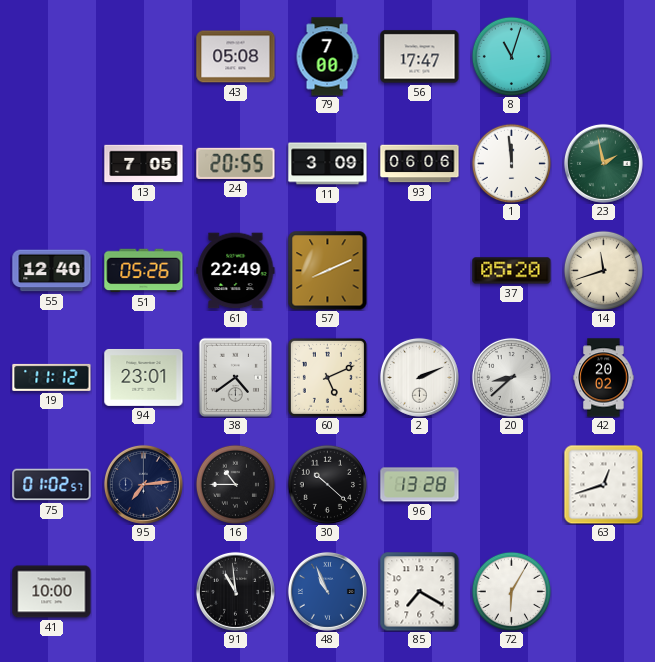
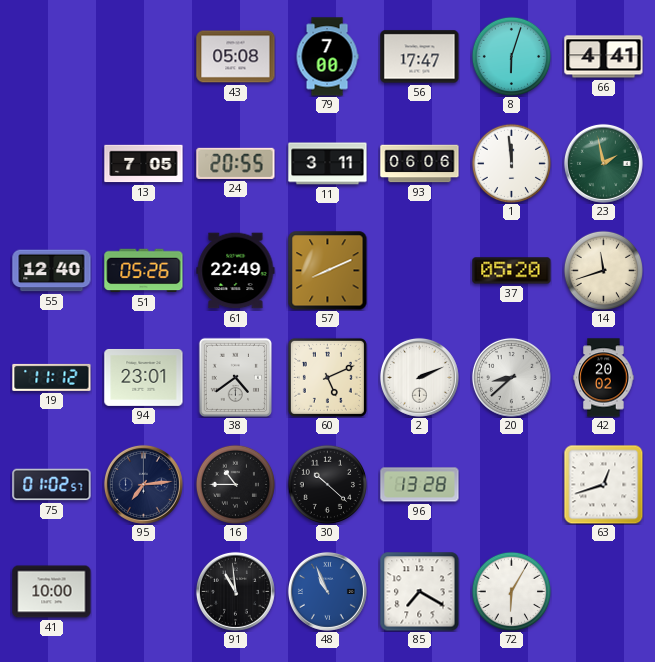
8: 11:03 -> 6:03
66: none -> 4:41
11: 3:09 -> 3:11
